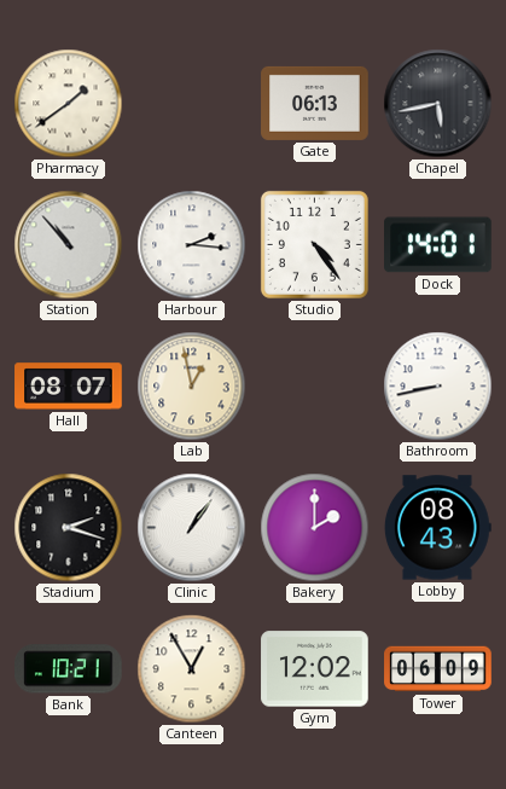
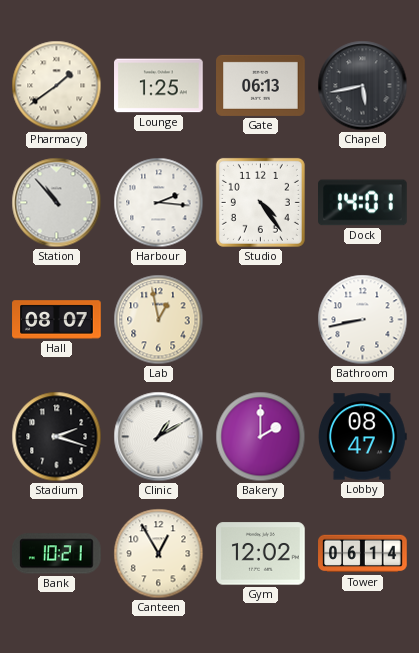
Lounge: none -> 1:25
Clinic: 1:06 -> 1:10
Lobby: 08:43 -> 08:47
Tower: 06:09 -> 06:14
